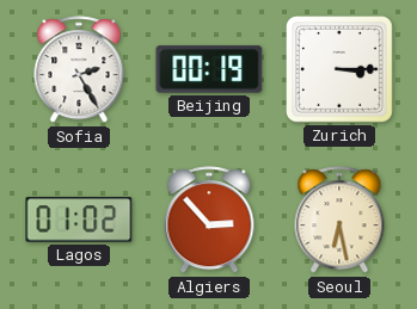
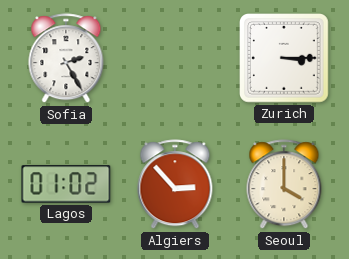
Beijing: 00:19 -> none
Seoul: 6:28 -> 4:00
